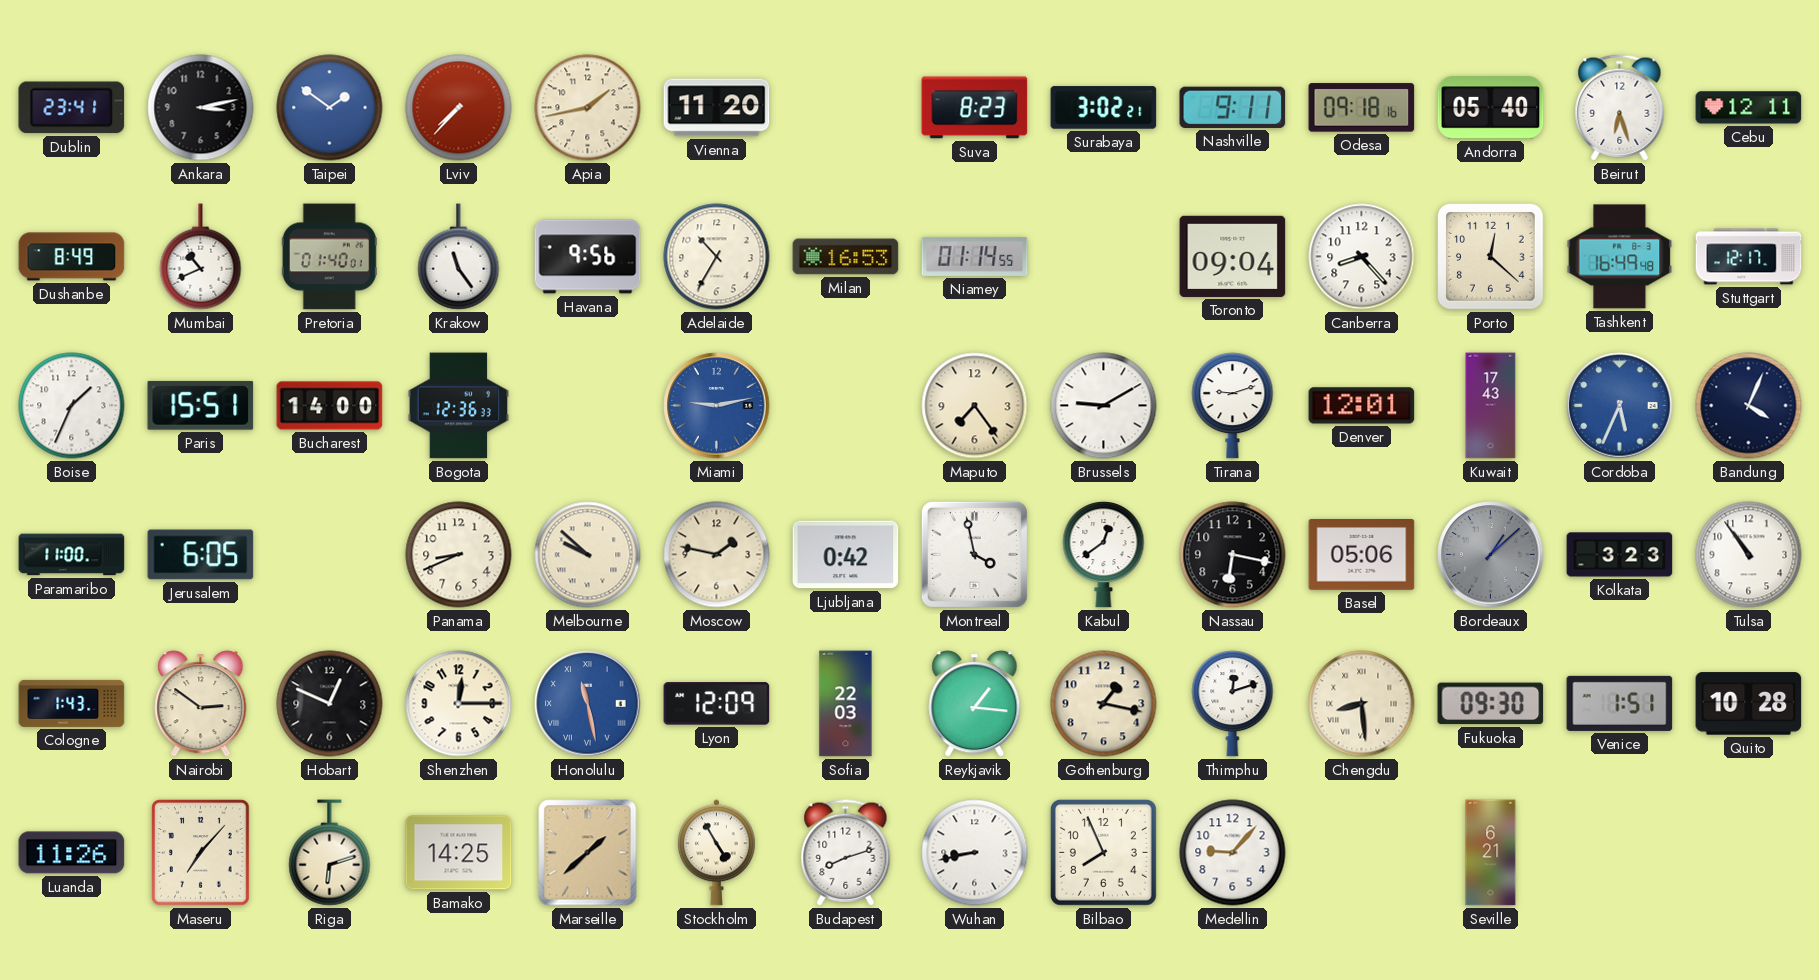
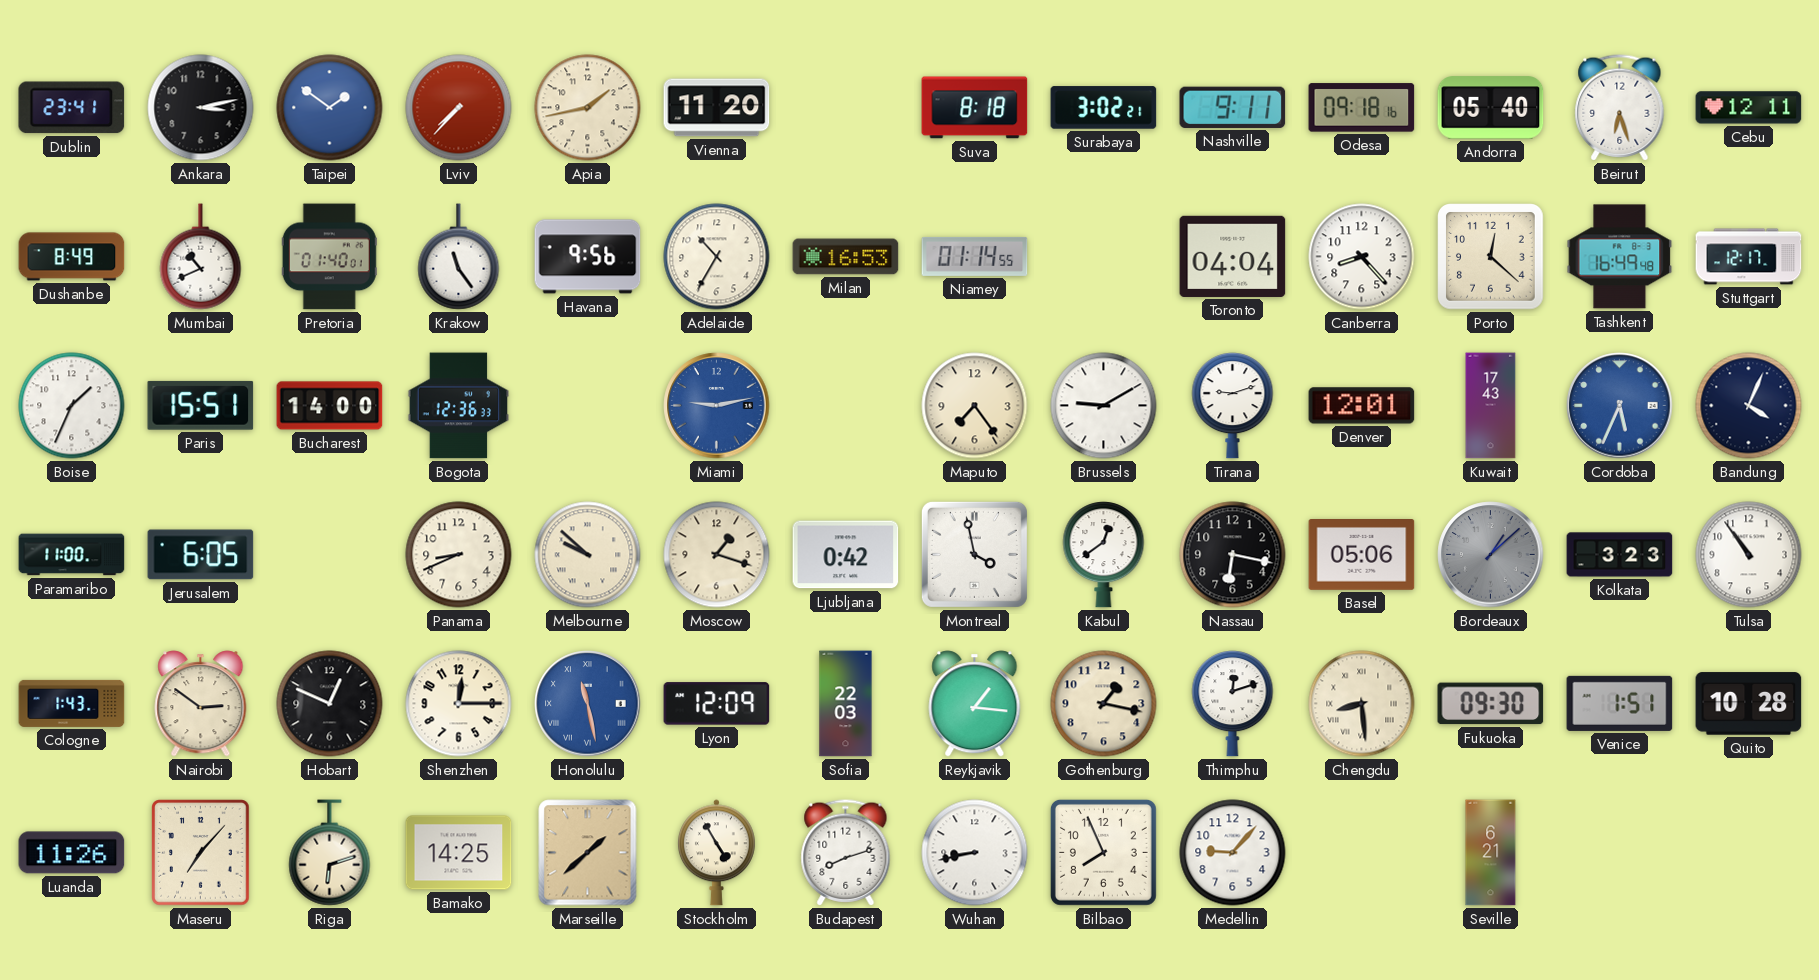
Suva: 8:23 -> 8:18
Toronto: 09:04 -> 04:04
Moscow: 1:47 -> 1:18
